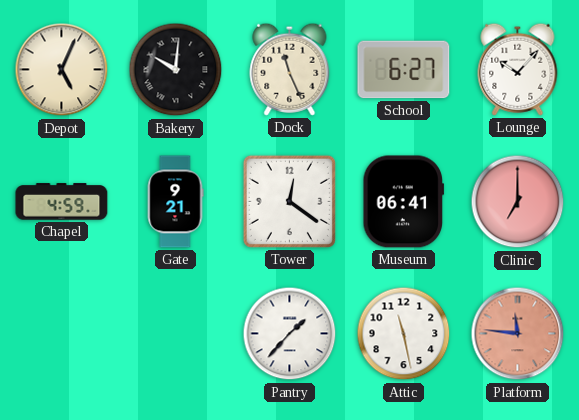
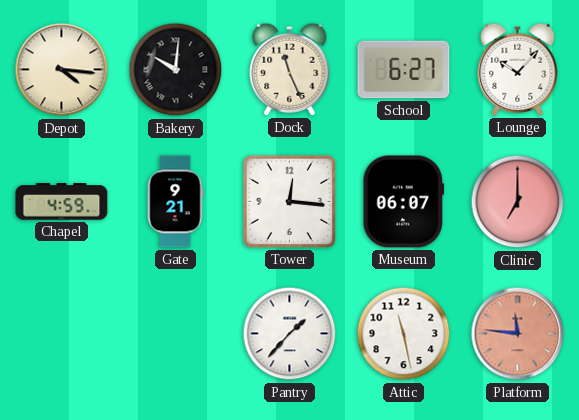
Depot: 5:04 -> 4:16
Tower: 12:21 -> 12:16
Museum: 06:41 -> 06:07
